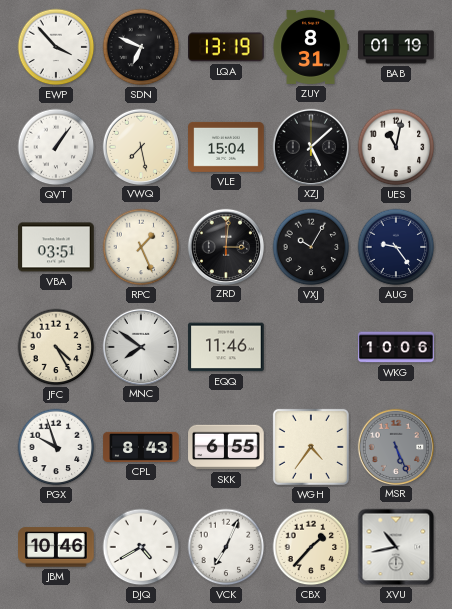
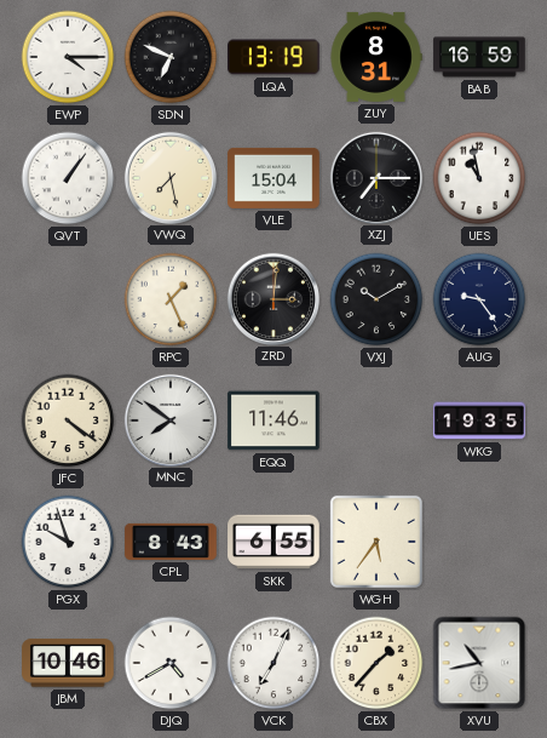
EWP: 3:53 -> 4:15
BAB: 01:19 -> 16:59
XZJ: 5:08 -> 7:15
UES: 11:02 -> 10:58
VBA: 03:51 -> none
VXJ: 10:05 -> 10:10
JFC: 4:25 -> 4:21
WKG: 10:06 -> 19:35
WGH: 4:36 -> 5:36
MSR: 5:26 -> none
